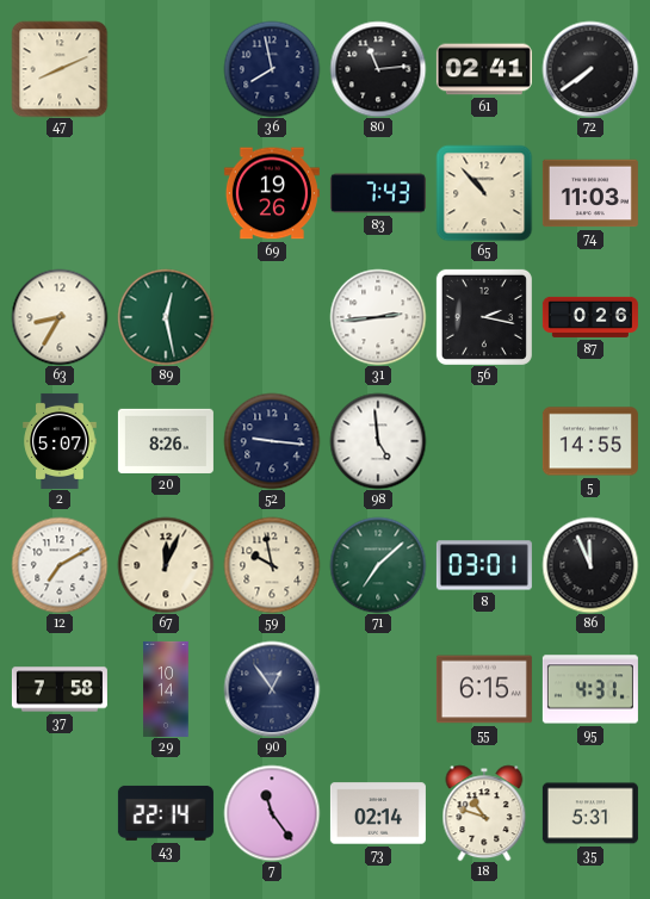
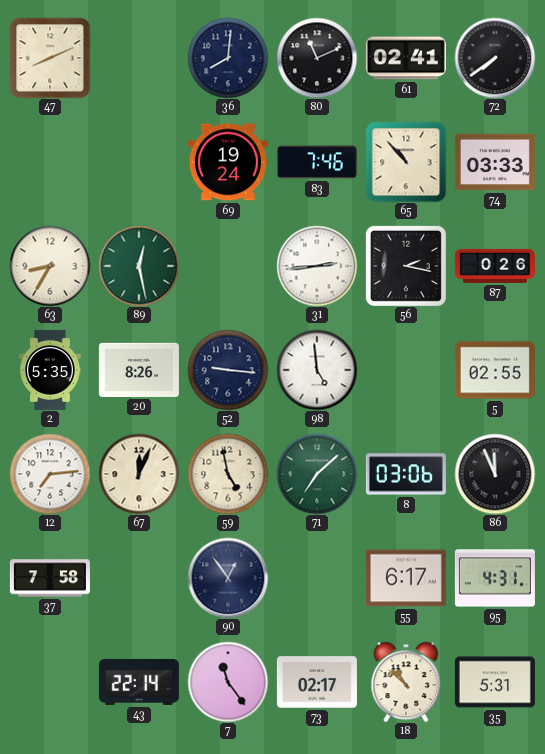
36: 7:58 -> 8:01
80: 11:14 -> 11:11
69: 19:26 -> 19:24
83: 7:43 -> 7:46
74: 11:03 -> 03:33
2: 5:07 -> 5:35
5: 14:55 -> 02:55
12: 7:10 -> 7:14
59: 9:58 -> 4:58
8: 03:01 -> 03:06
29: 10:14 -> none
55: 6:15 -> 6:17
73: 02:14 -> 02:17
18: 10:48 -> 10:52
